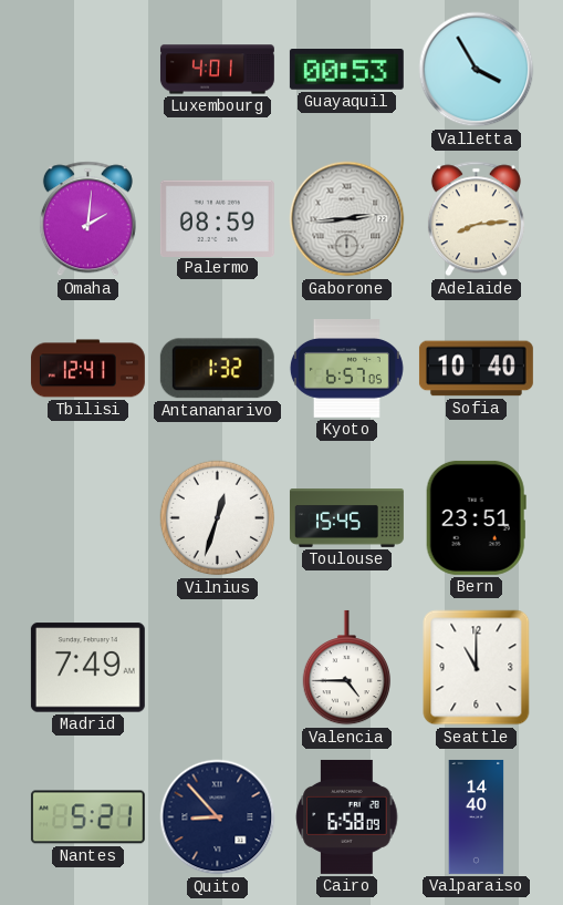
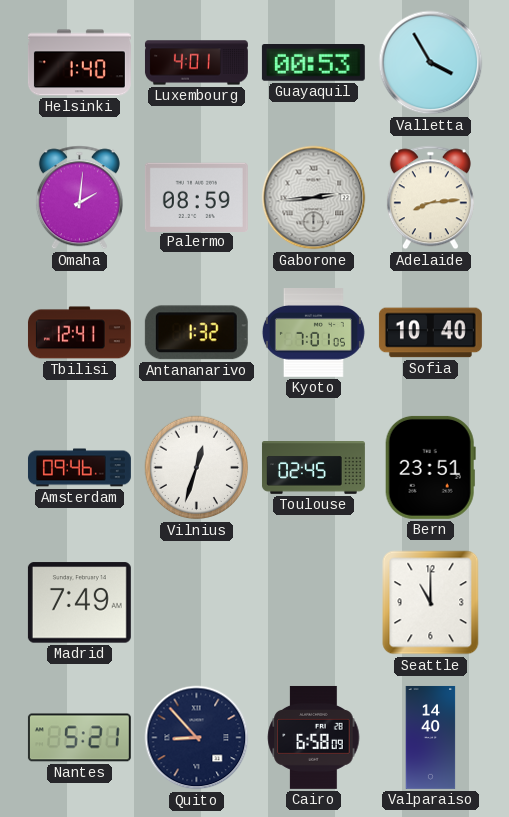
Helsinki: none -> 1:40
Kyoto: 6:57 -> 7:01
Amsterdam: none -> 09:46
Toulouse: 15:45 -> 02:45
Valencia: 4:45 -> none
